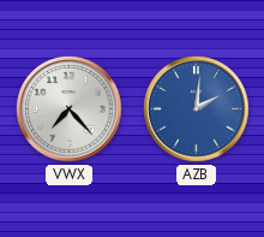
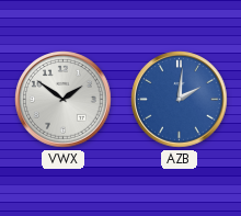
VWX: 7:23 -> 1:51
